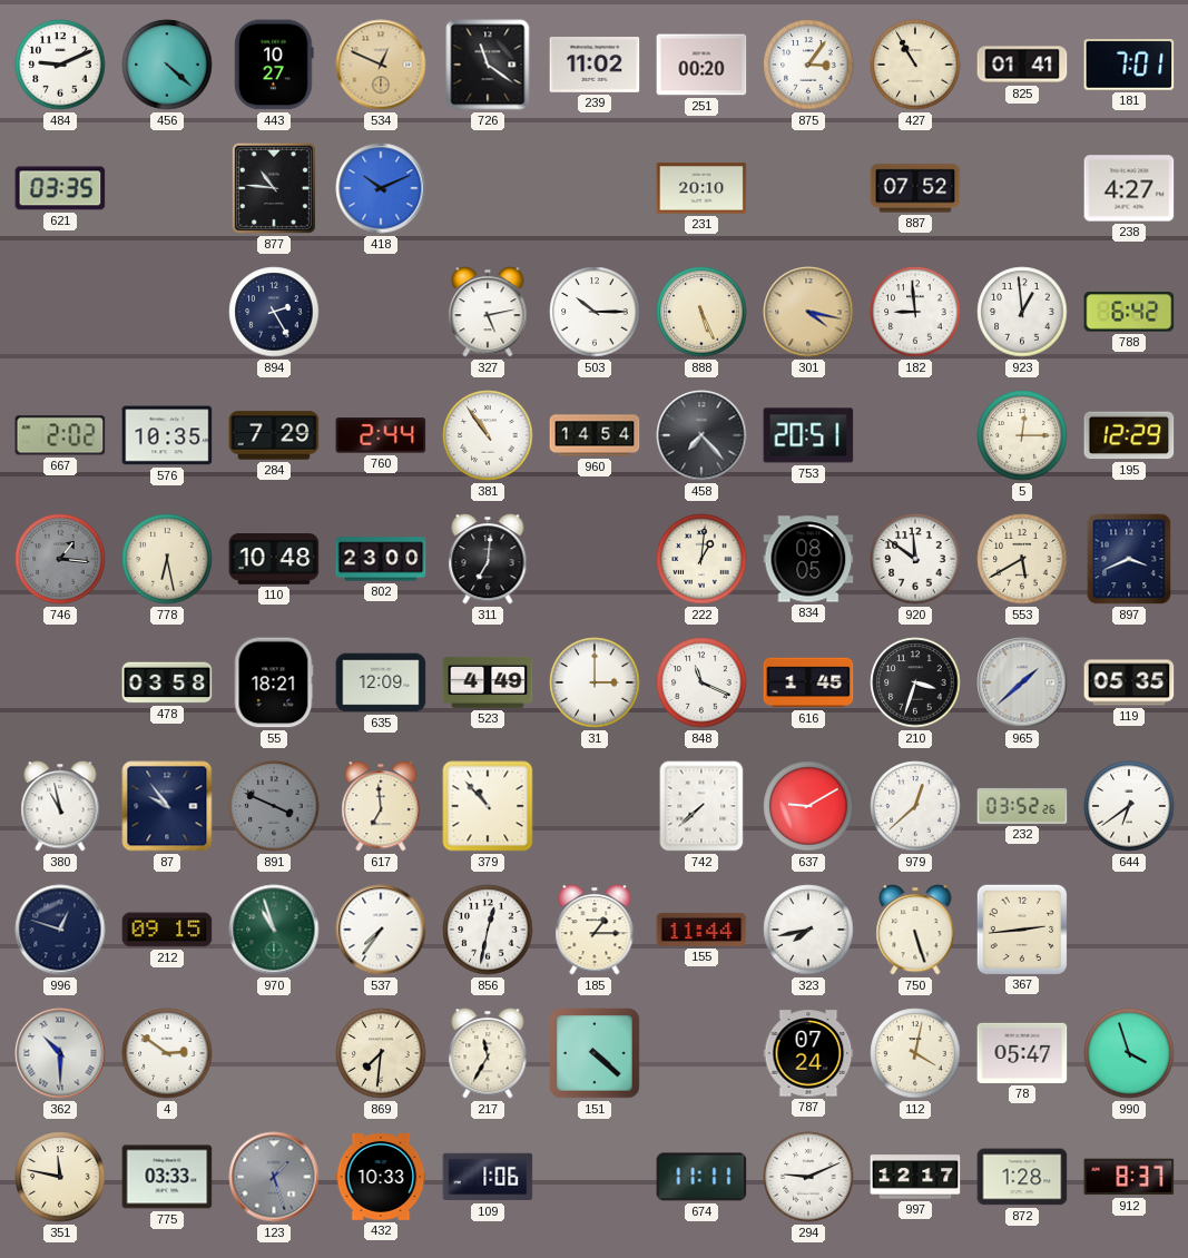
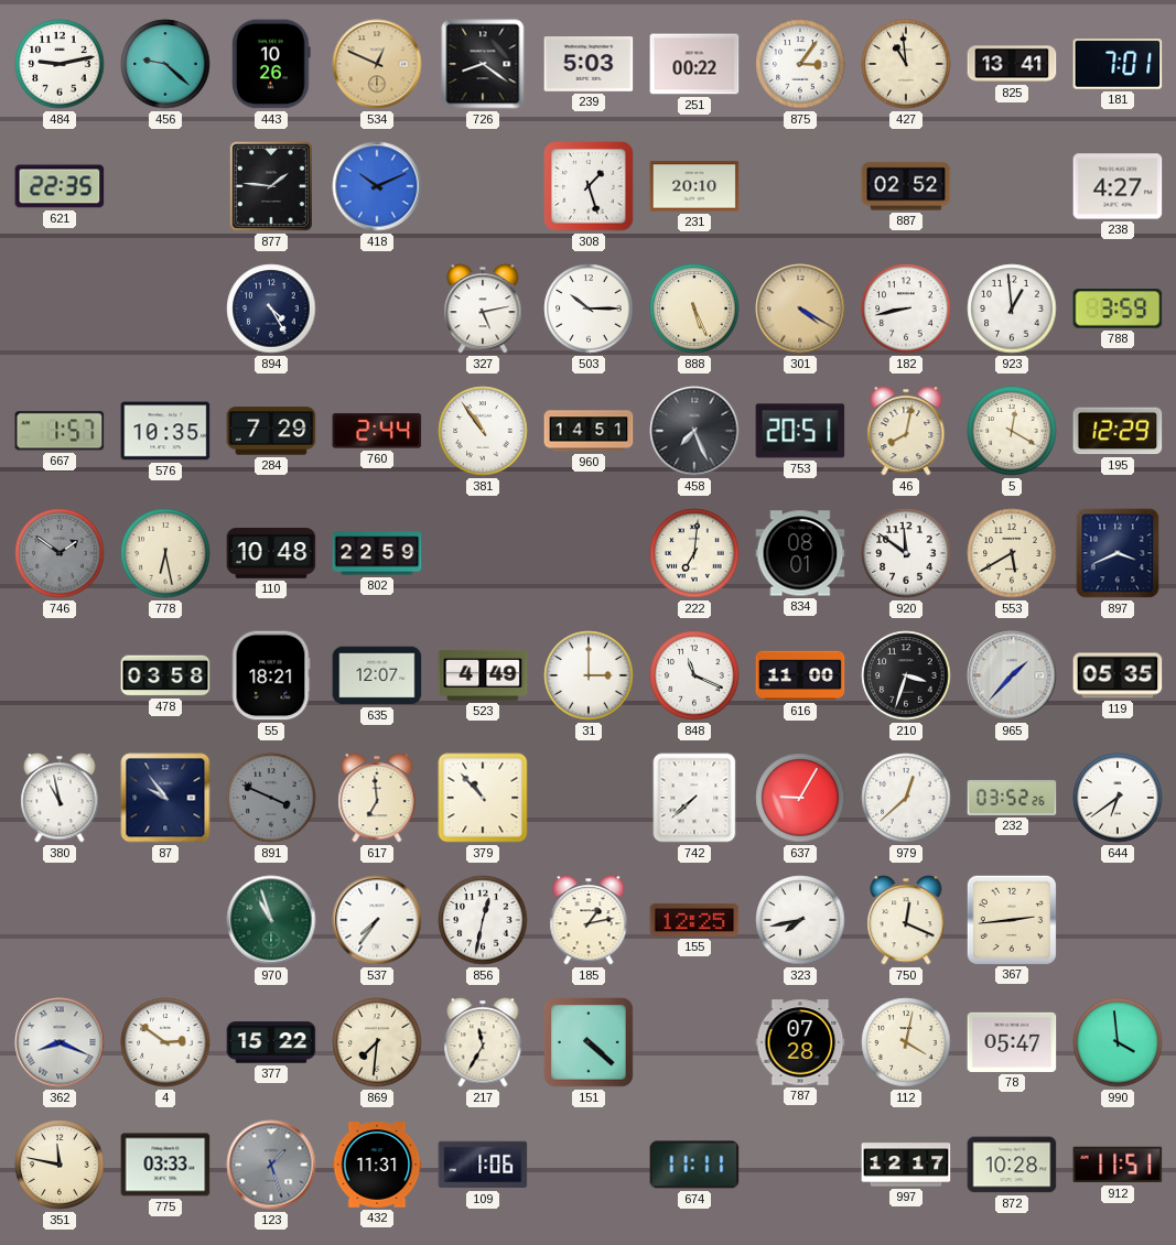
484: 9:11 -> 9:13
456: 4:22 -> 9:22
443: 10:27 -> 10:26
726: 11:21 -> 8:21
239: 11:02 -> 5:03
251: 00:20 -> 00:22
427: 10:55 -> 10:59
825: 01:41 -> 13:41
621: 03:35 -> 22:35
877: 10:46 -> 1:46
308: none -> 1:27
887: 07:52 -> 02:52
894: 2:25 -> 4:25
301: 4:17 -> 4:20
182: 8:59 -> 8:43
788: 6:42 -> 3:59
667: 2:02 -> 1:57
960: 14:54 -> 14:51
458: 7:23 -> 7:26
46: none -> 8:02
5: 12:15 -> 12:20
746: 1:16 -> 1:51
802: 23:00 -> 22:59
311: 7:01 -> none
222: 1:01 -> 7:01
834: 08:05 -> 08:01
635: 12:09 -> 12:07
616: 1:45 -> 11:00
965: 1:38 -> 1:37
637: 9:10 -> 9:05
996: 12:48 -> none
212: 09:15 -> none
185: 1:15 -> 1:13
155: 11:44 -> 12:25
750: 5:27 -> 12:19
362: 10:30 -> 8:19
377: none -> 15:22
787: 07:24 -> 07:28
990: 3:57 -> 3:59
432: 10:33 -> 11:31
294: 9:11 -> none
872: 1:28 -> 10:28
912: 8:37 -> 11:51
